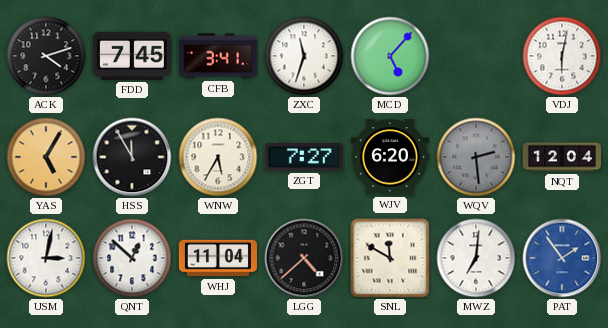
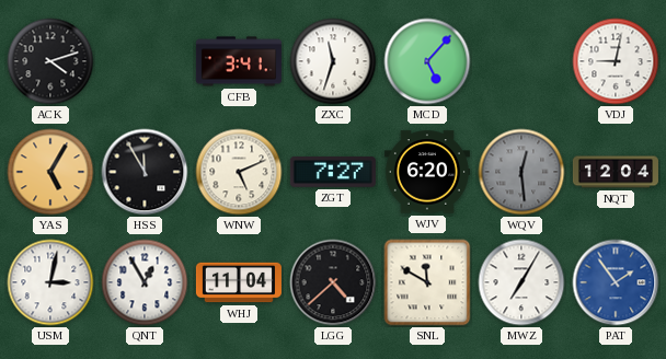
FDD: 7:45 -> none
VDJ: 6:02 -> 9:02
WNW: 5:35 -> 5:11
WQV: 2:29 -> 12:29
QNT: 12:52 -> 12:55
MWZ: 7:01 -> 7:05
